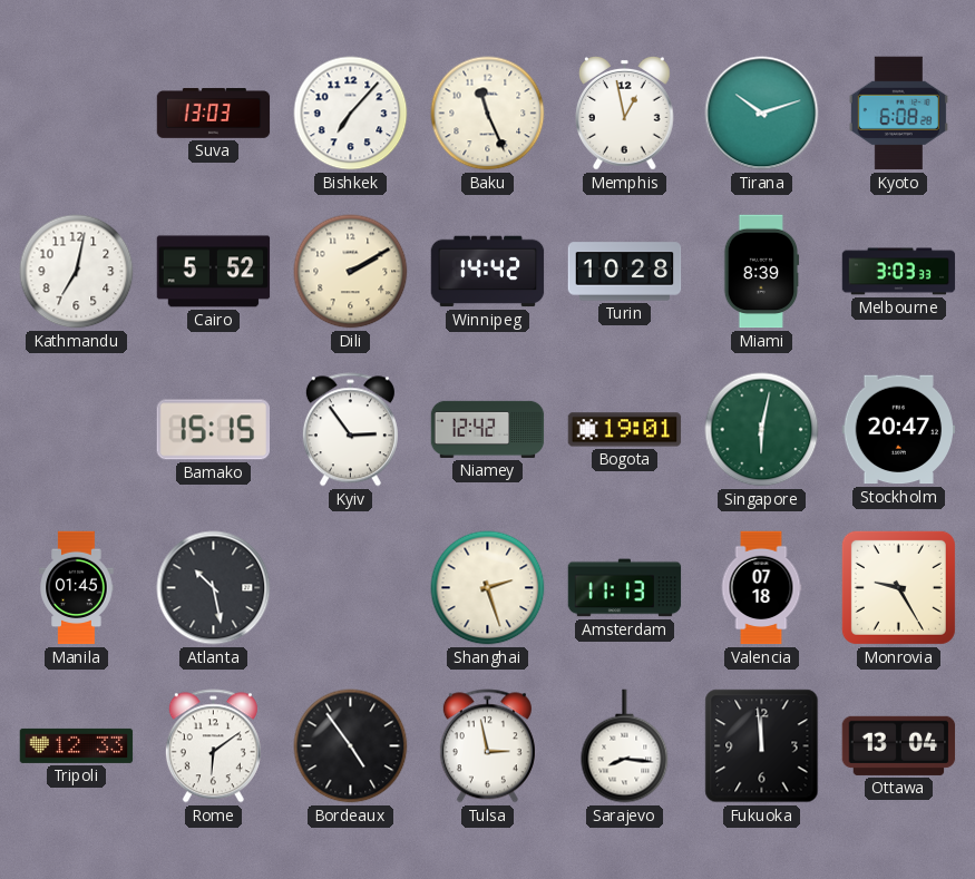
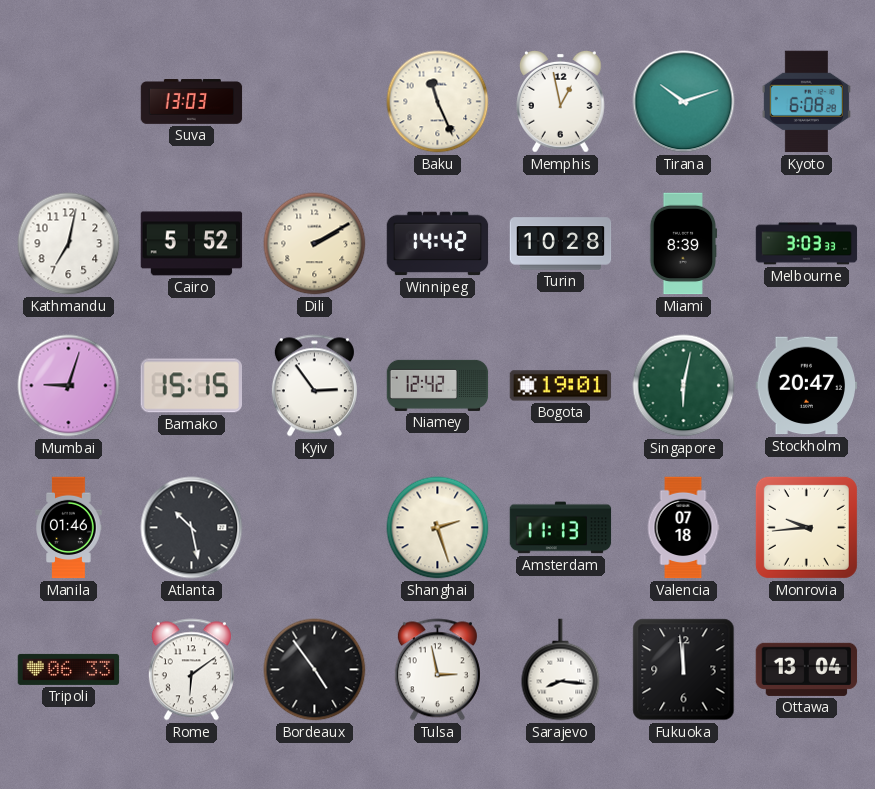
Bishkek: 7:07 -> none
Mumbai: none -> 9:03
Manila: 01:45 -> 01:46
Monrovia: 9:25 -> 9:44
Tripoli: 12:33 -> 06:33
